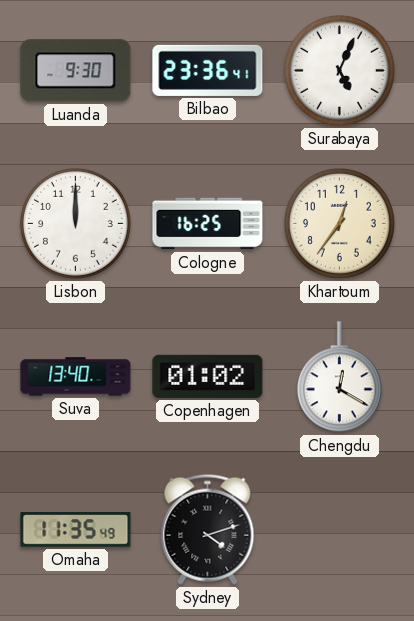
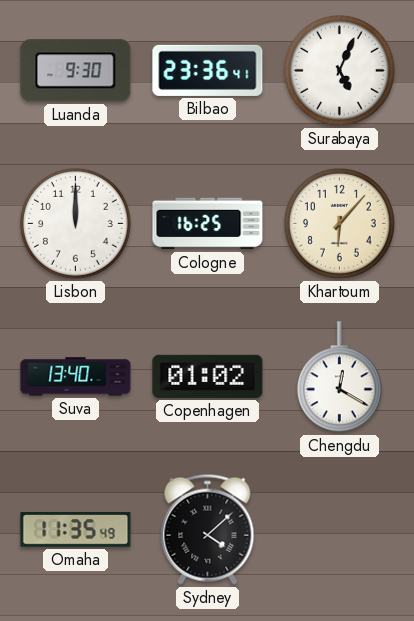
Khartoum: 12:36 -> 6:07
Sydney: 4:12 -> 4:08
